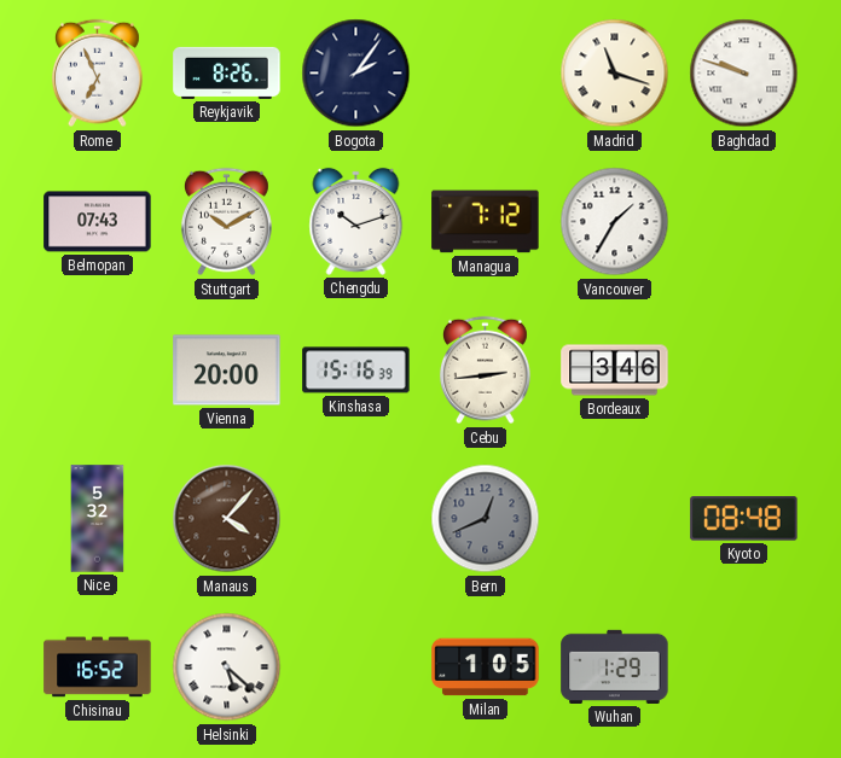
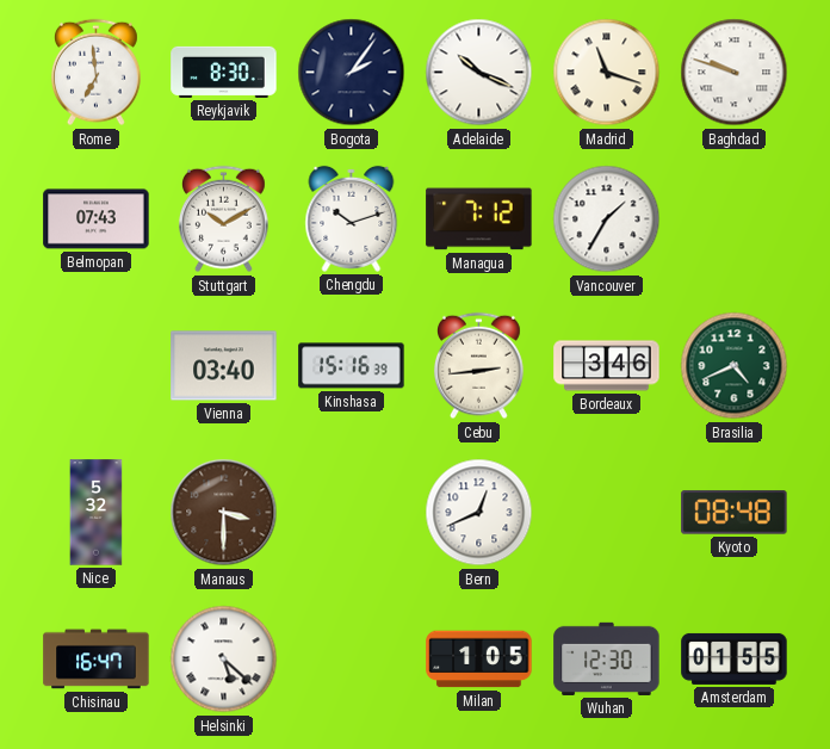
Rome: 6:56 -> 6:59
Reykjavik: 8:26 -> 8:30
Adelaide: none -> 10:19
Vienna: 20:00 -> 03:40
Brasilia: none -> 4:41
Manaus: 4:07 -> 3:30
Bern dial: grey -> white
Chisinau: 16:52 -> 16:47
Wuhan: 1:29 -> 12:30
Amsterdam: none -> 01:55
